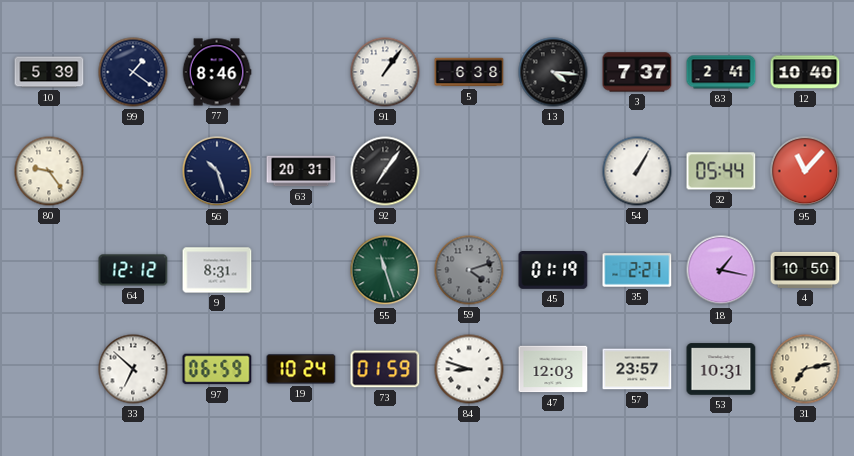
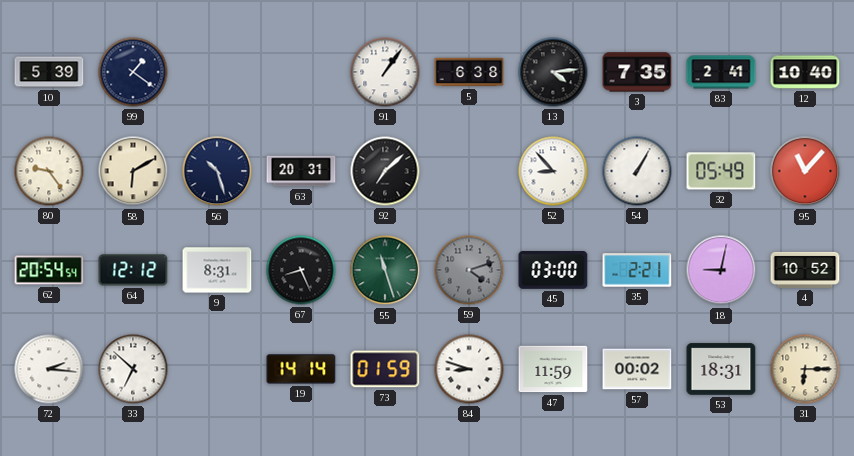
77: 8:46 -> none
13: 4:16 -> 4:14
3: 7:37 -> 7:35
58: none -> 6:10
92: 7:06 -> 7:08
52: none -> 8:53
32: 05:44 -> 05:49
62: none -> 20:54
67: none -> 8:26
45: 01:19 -> 03:00
18: 1:17 -> 9:02
4: 10:50 -> 10:52
72: none -> 2:16
97: 06:59 -> none
19: 10:24 -> 14:14
47: 12:03 -> 11:59
57: 23:57 -> 00:02
53: 10:31 -> 18:31
31: 7:13 -> 6:15
